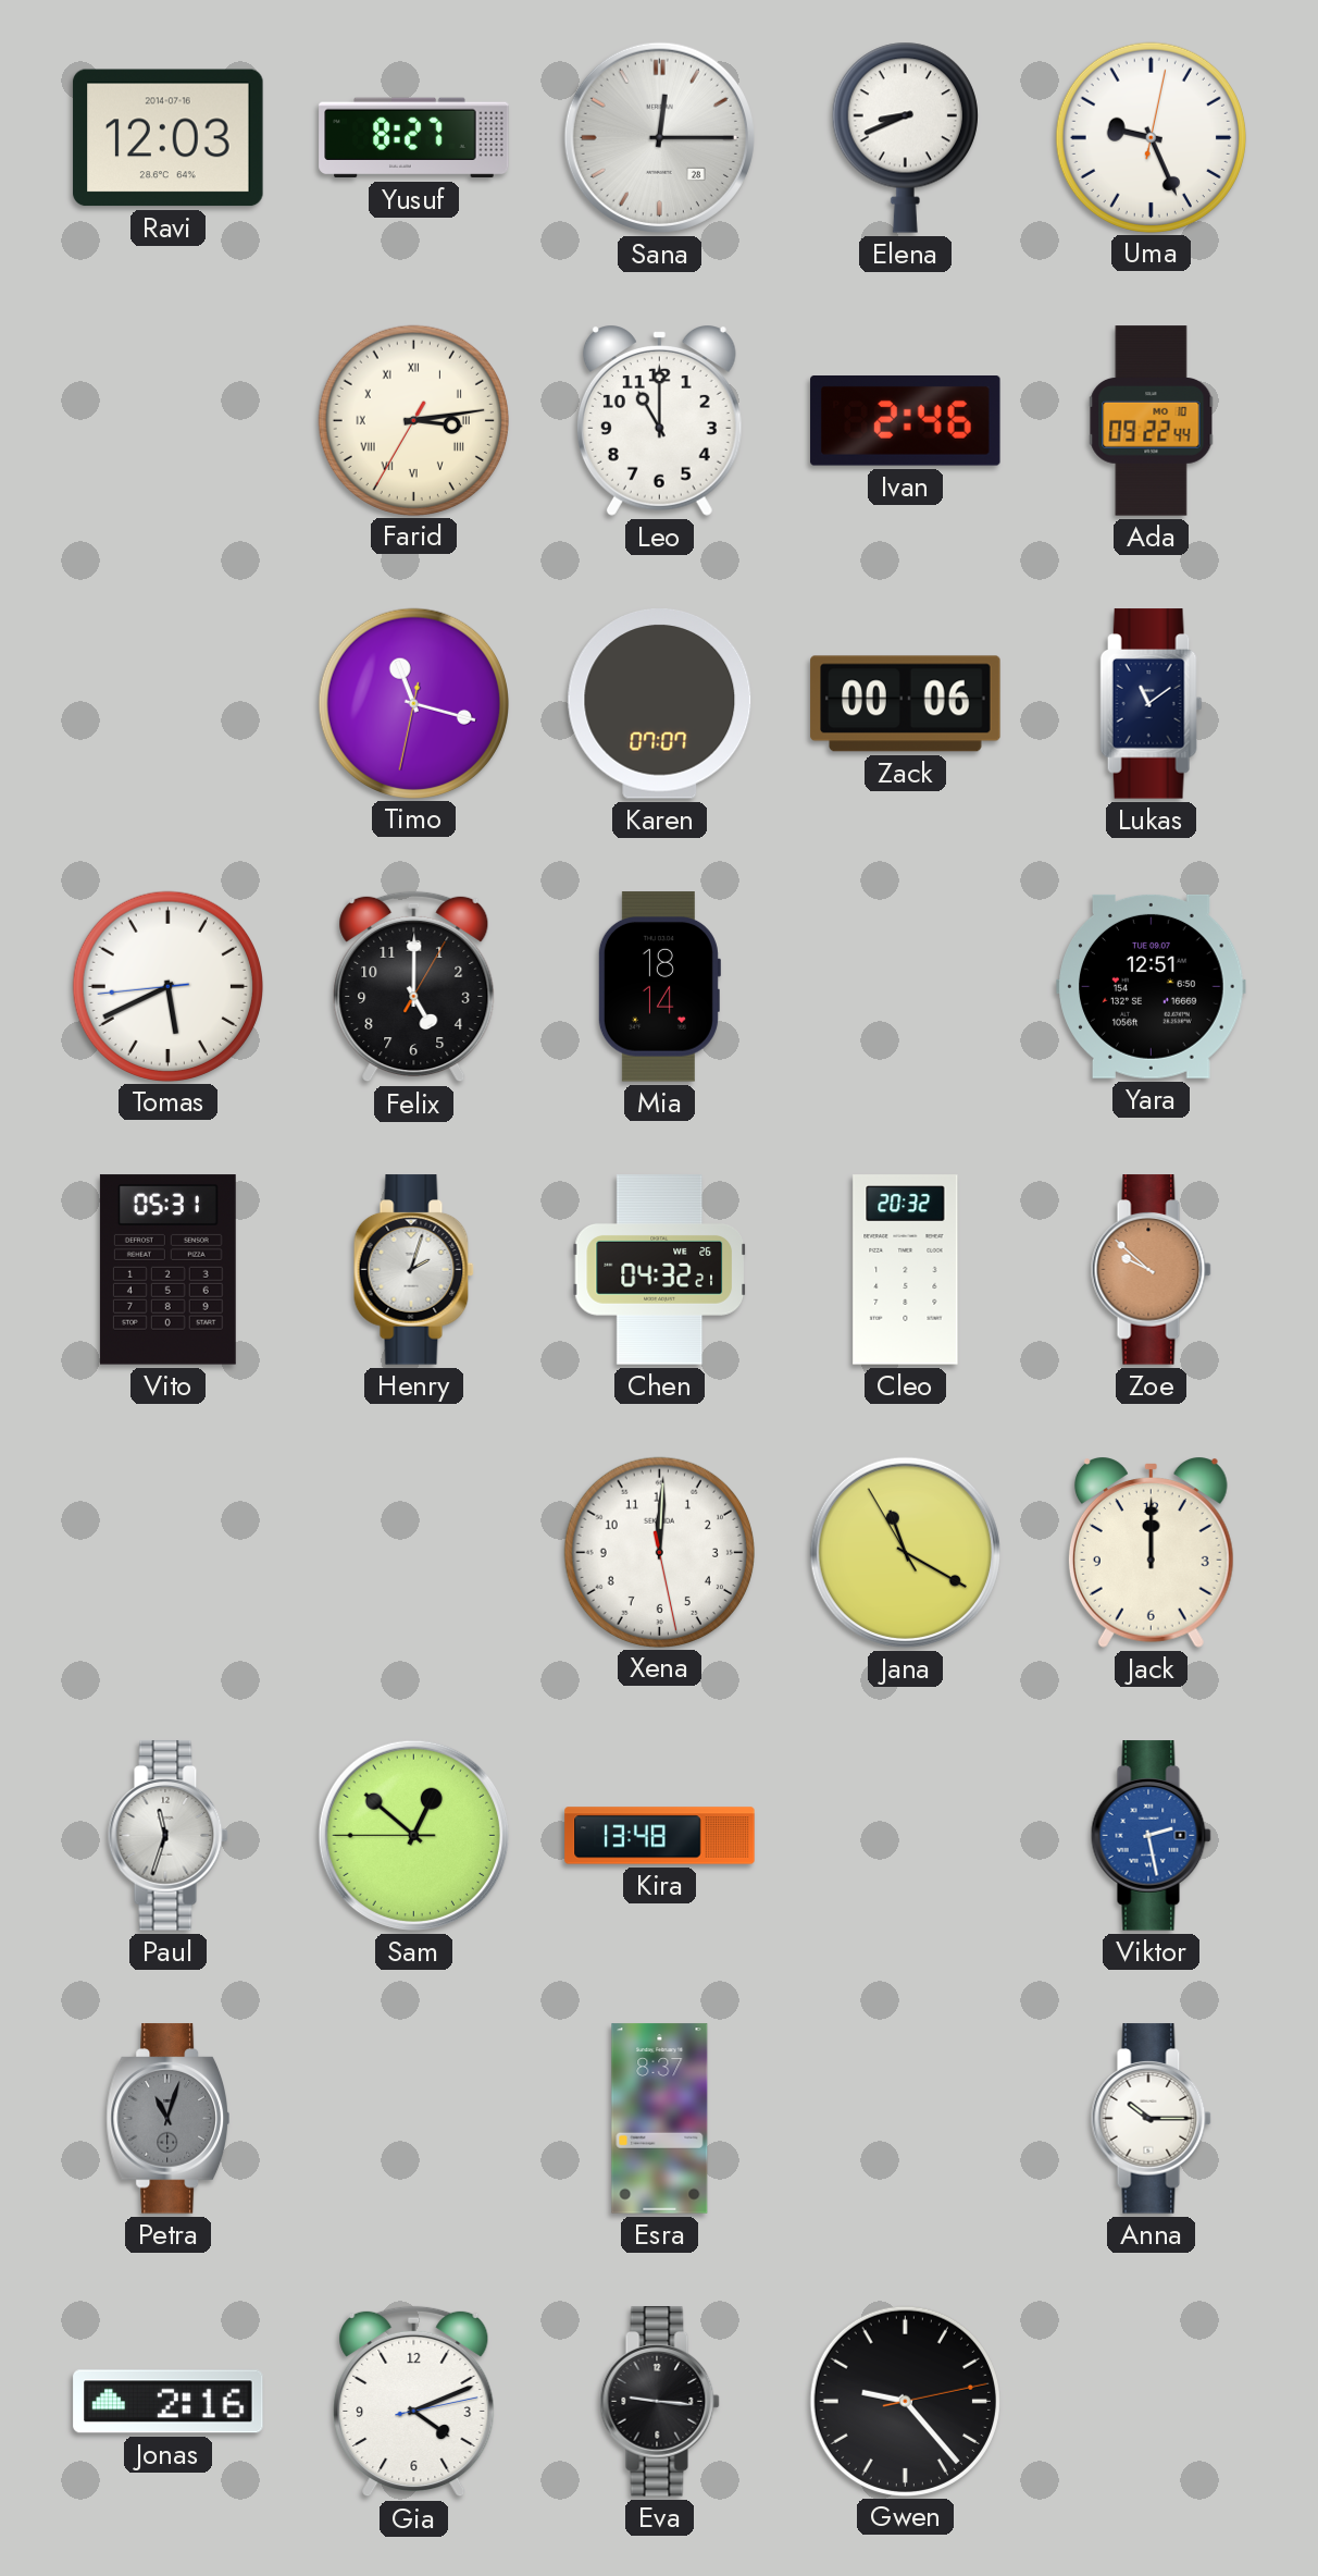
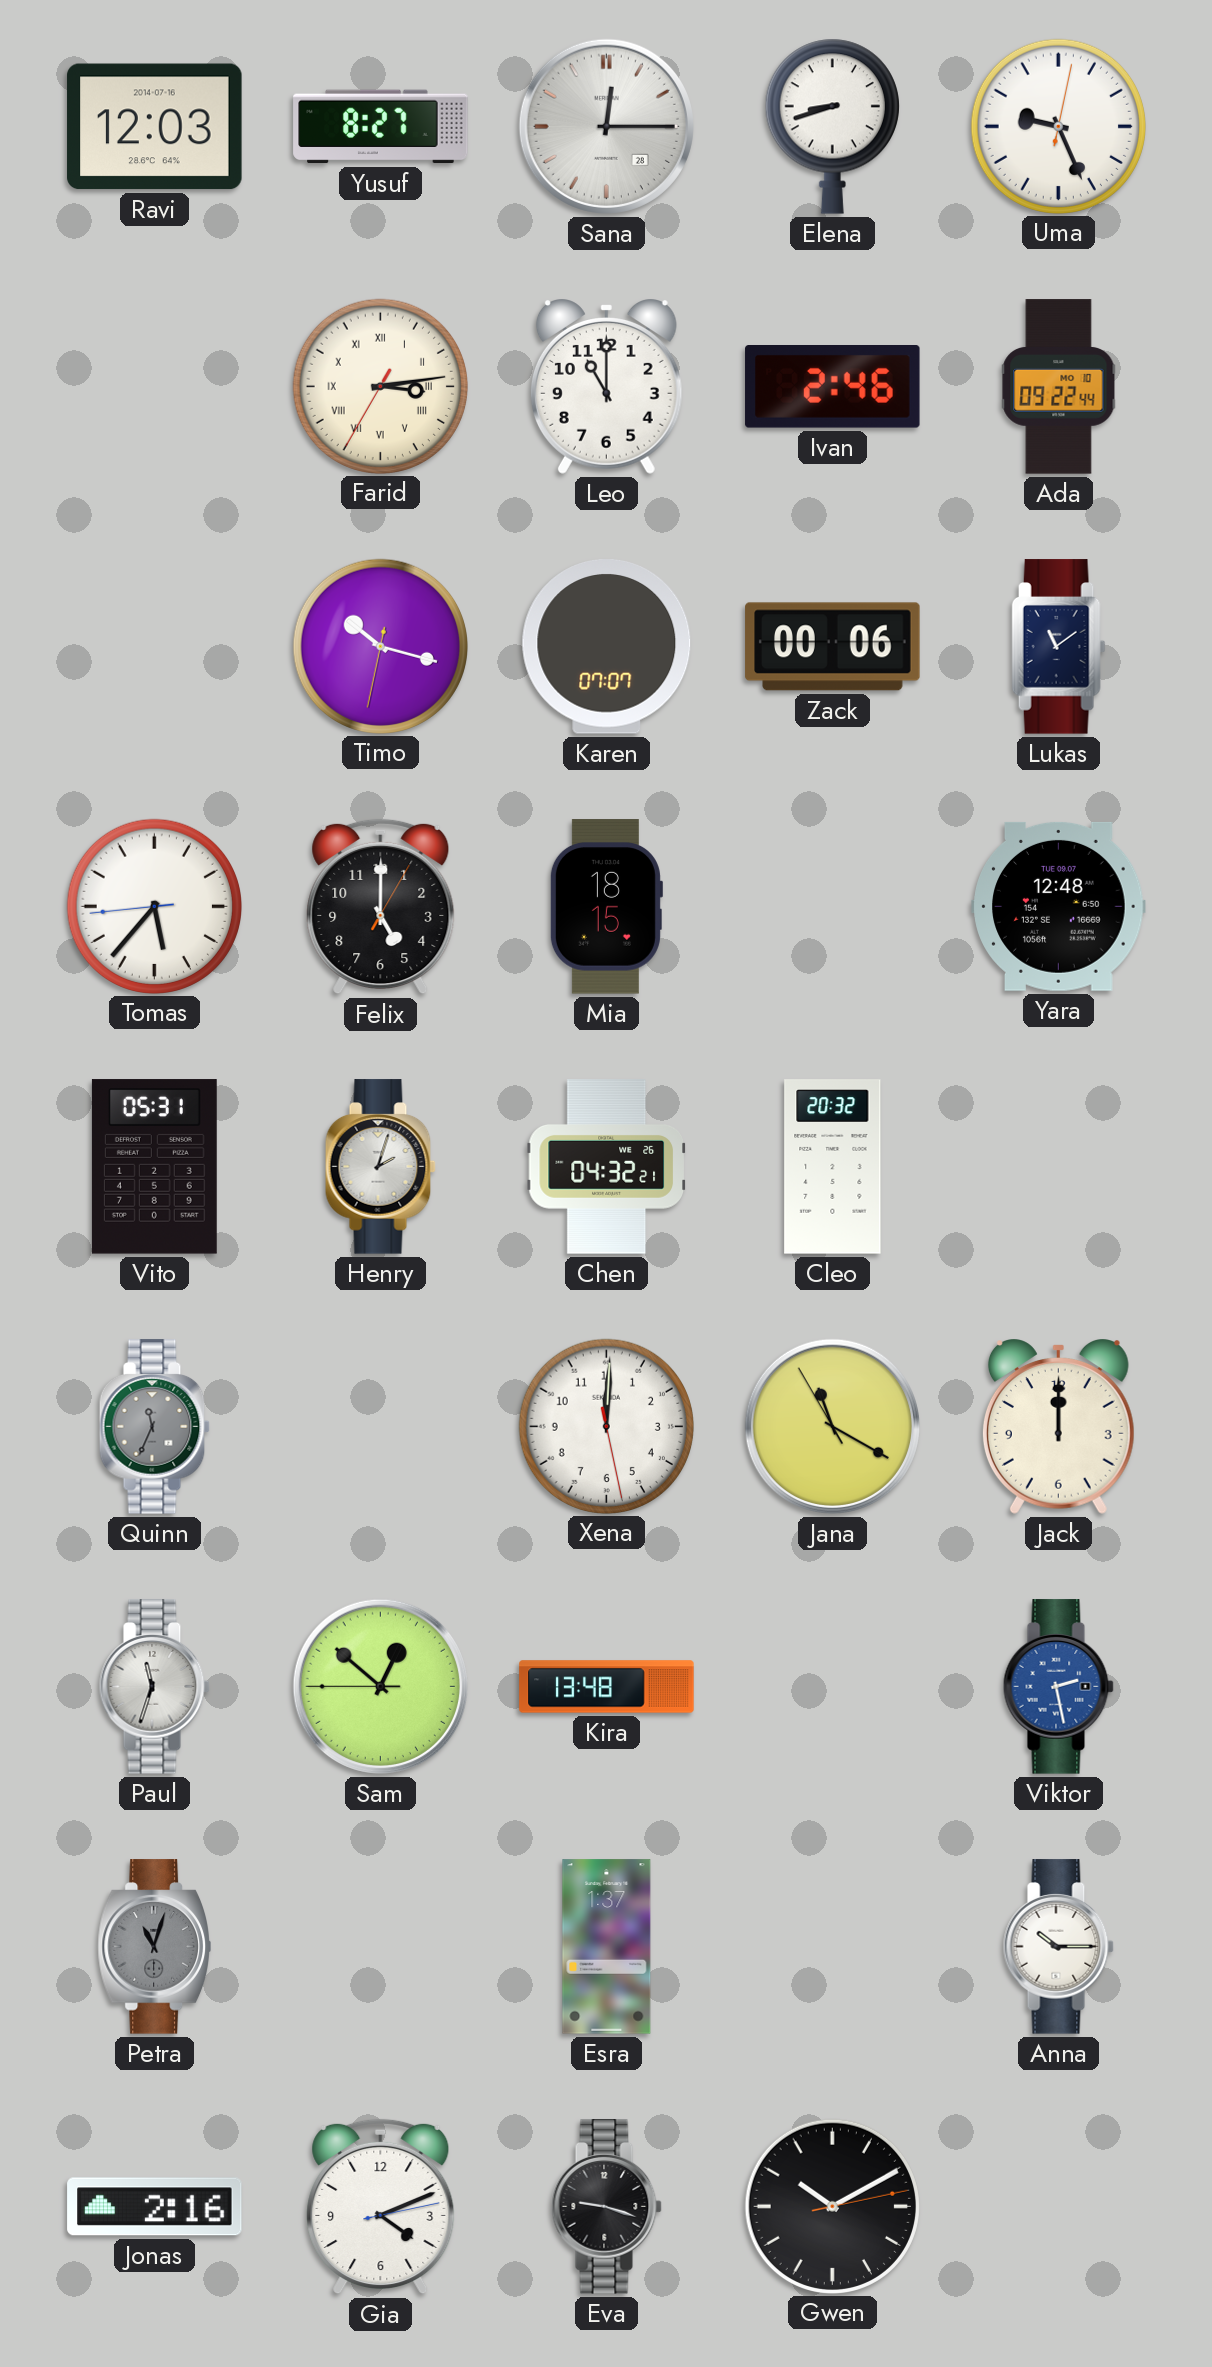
Elena: 8:41 -> 8:42
Timo: 11:17 -> 10:17
Tomas: 5:40 -> 5:36
Mia: 18:14 -> 18:15
Yara: 12:51 -> 12:48
Zoe: 9:52 -> none
Quinn: none -> 11:34
Esra: 8:37 -> 1:37
Eva: 9:16 -> 9:18
Gwen: 9:23 -> 10:10
